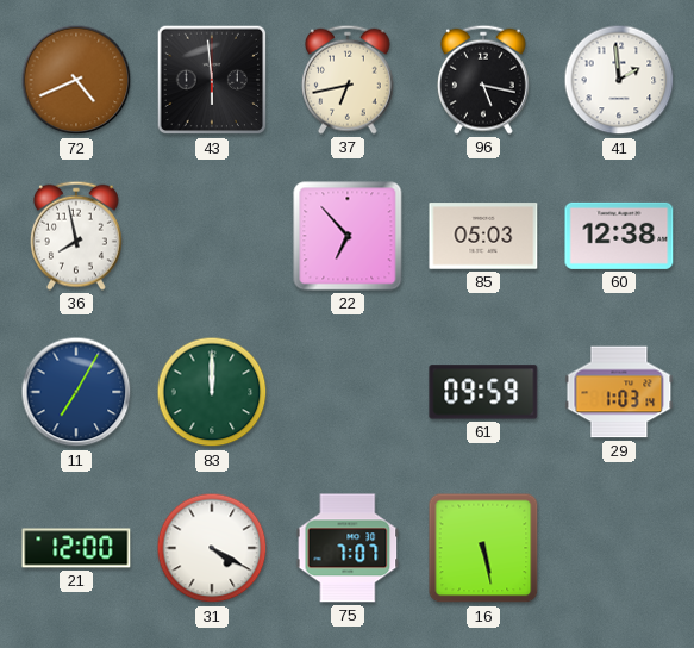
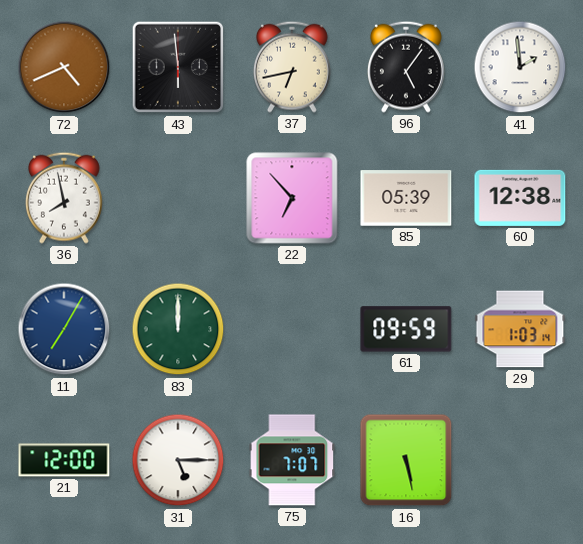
96: 5:17 -> 5:06
85: 05:03 -> 05:39
31: 4:20 -> 5:15
